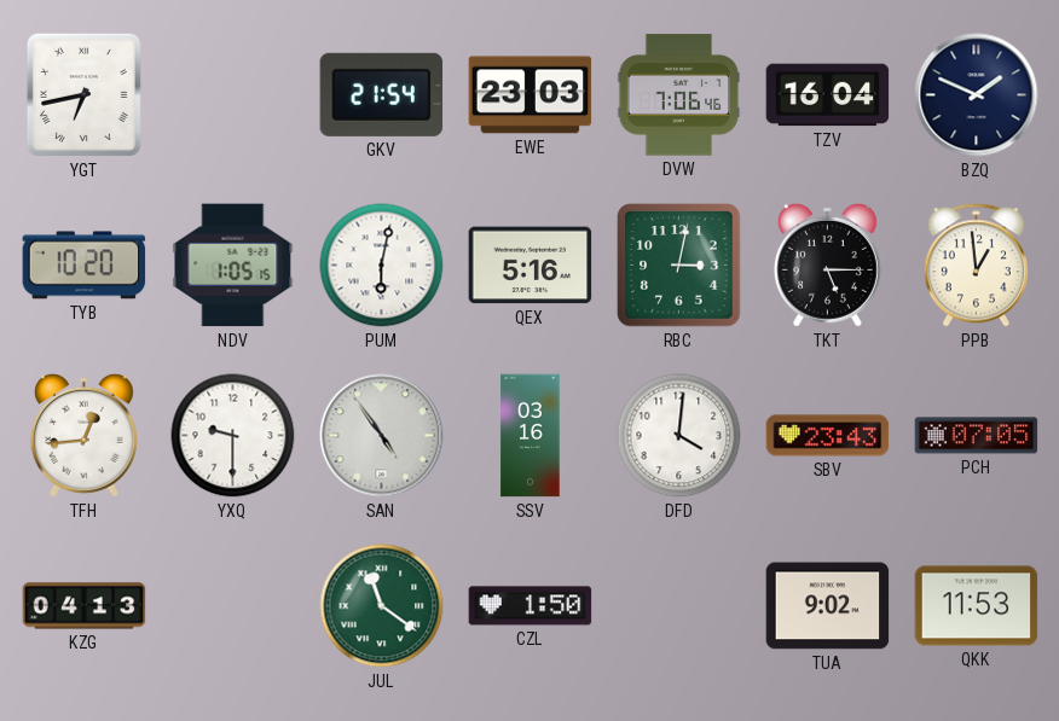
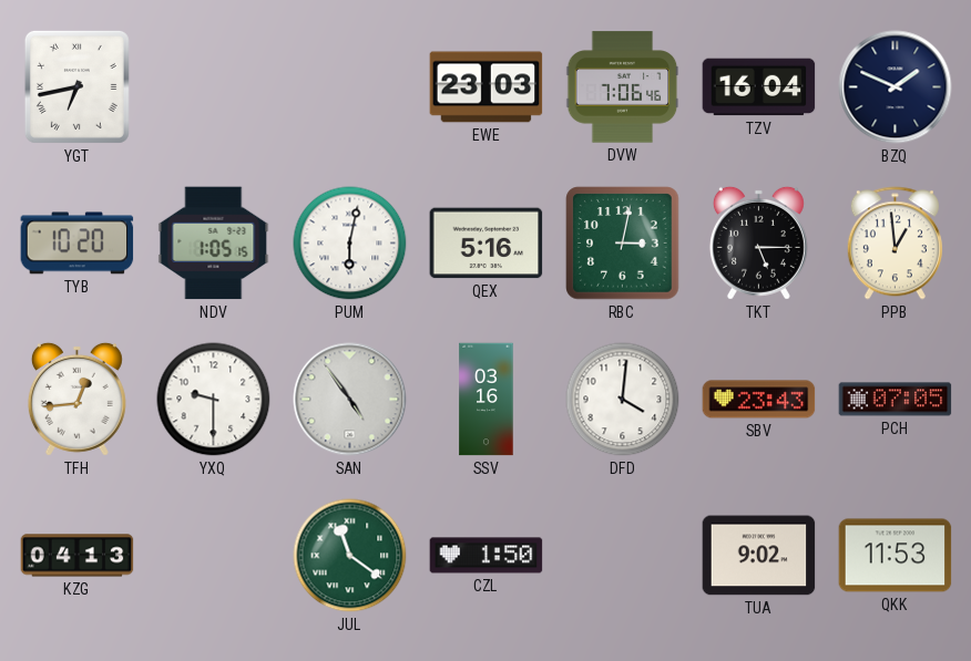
GKV: 21:54 -> none
